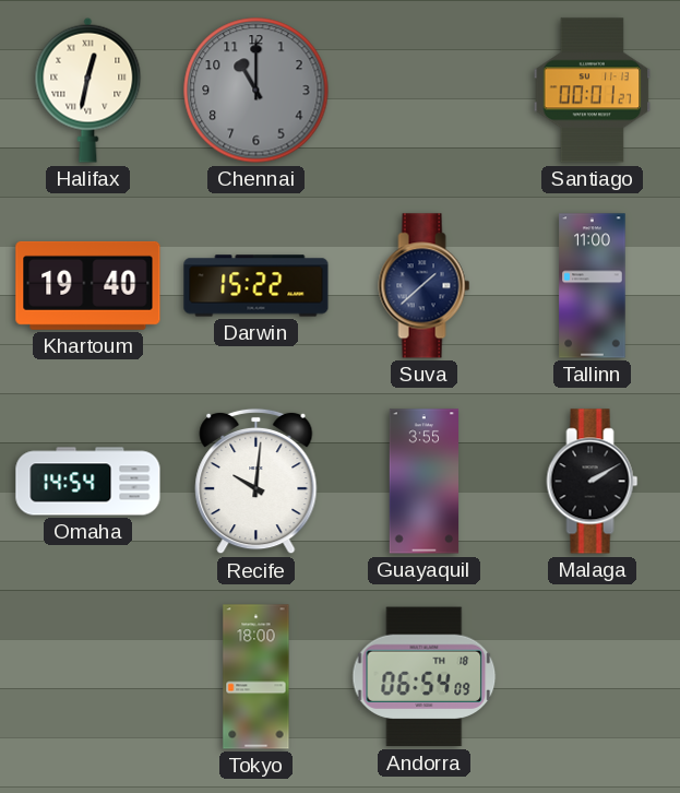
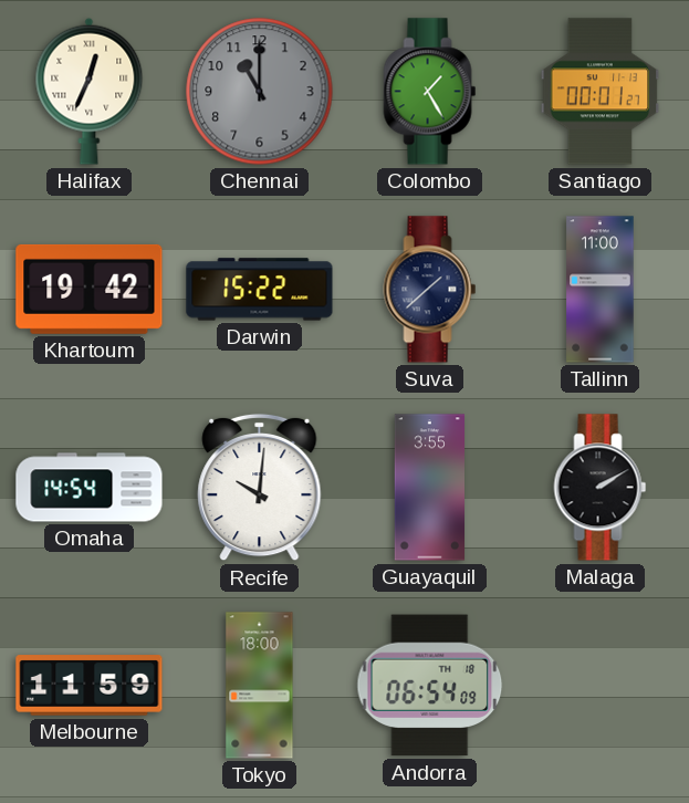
Halifax: 12:32 -> 12:34
Colombo: none -> 1:25
Khartoum: 19:40 -> 19:42
Melbourne: none -> 11:59
